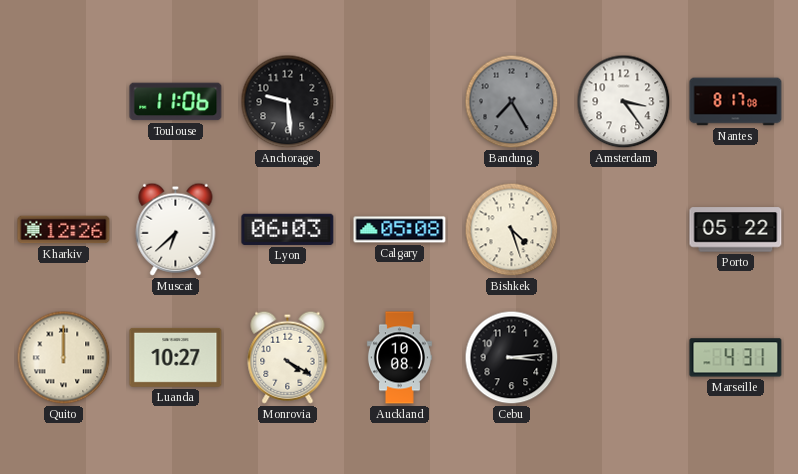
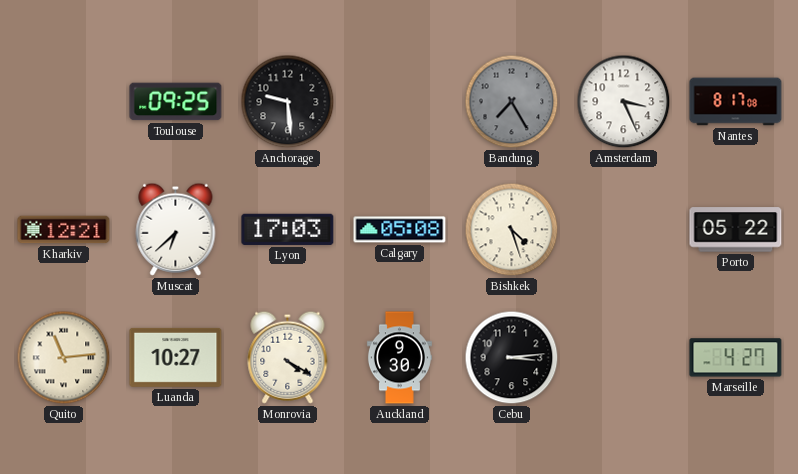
Toulouse: 11:06 -> 09:25
Amsterdam: 3:24 -> 3:26
Kharkiv: 12:26 -> 12:21
Lyon: 06:03 -> 17:03
Quito: 12:00 -> 11:14
Auckland: 10:08 -> 9:30
Marseille: 4:31 -> 4:27
